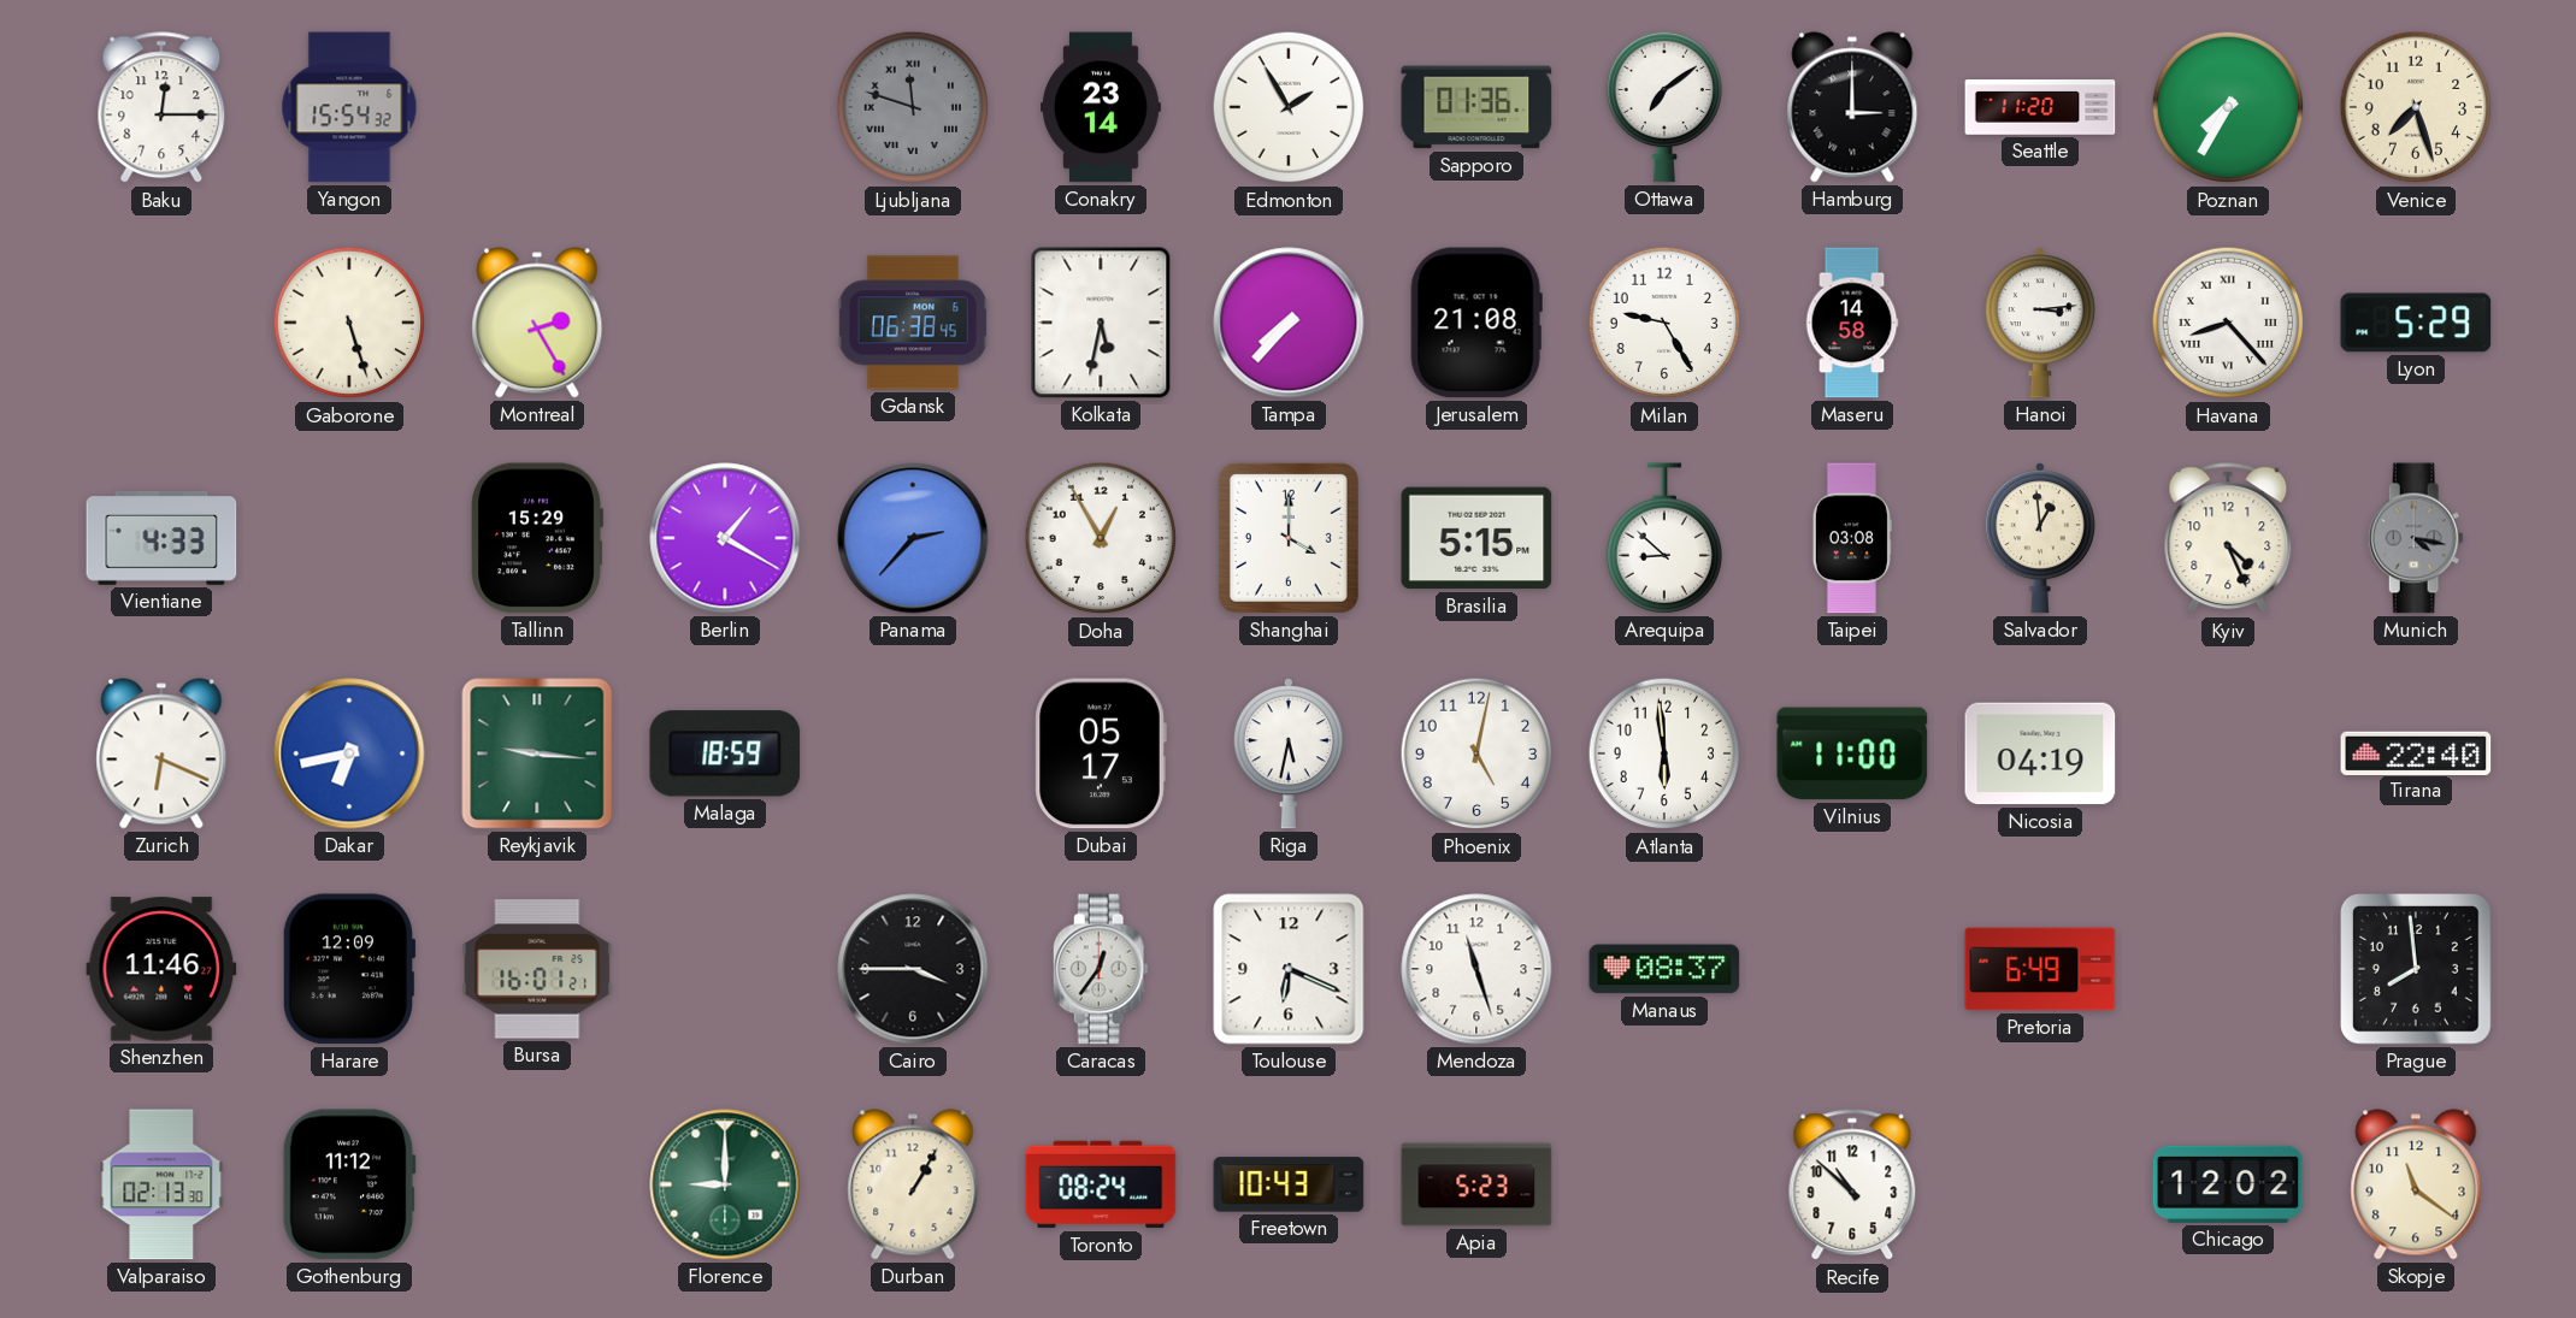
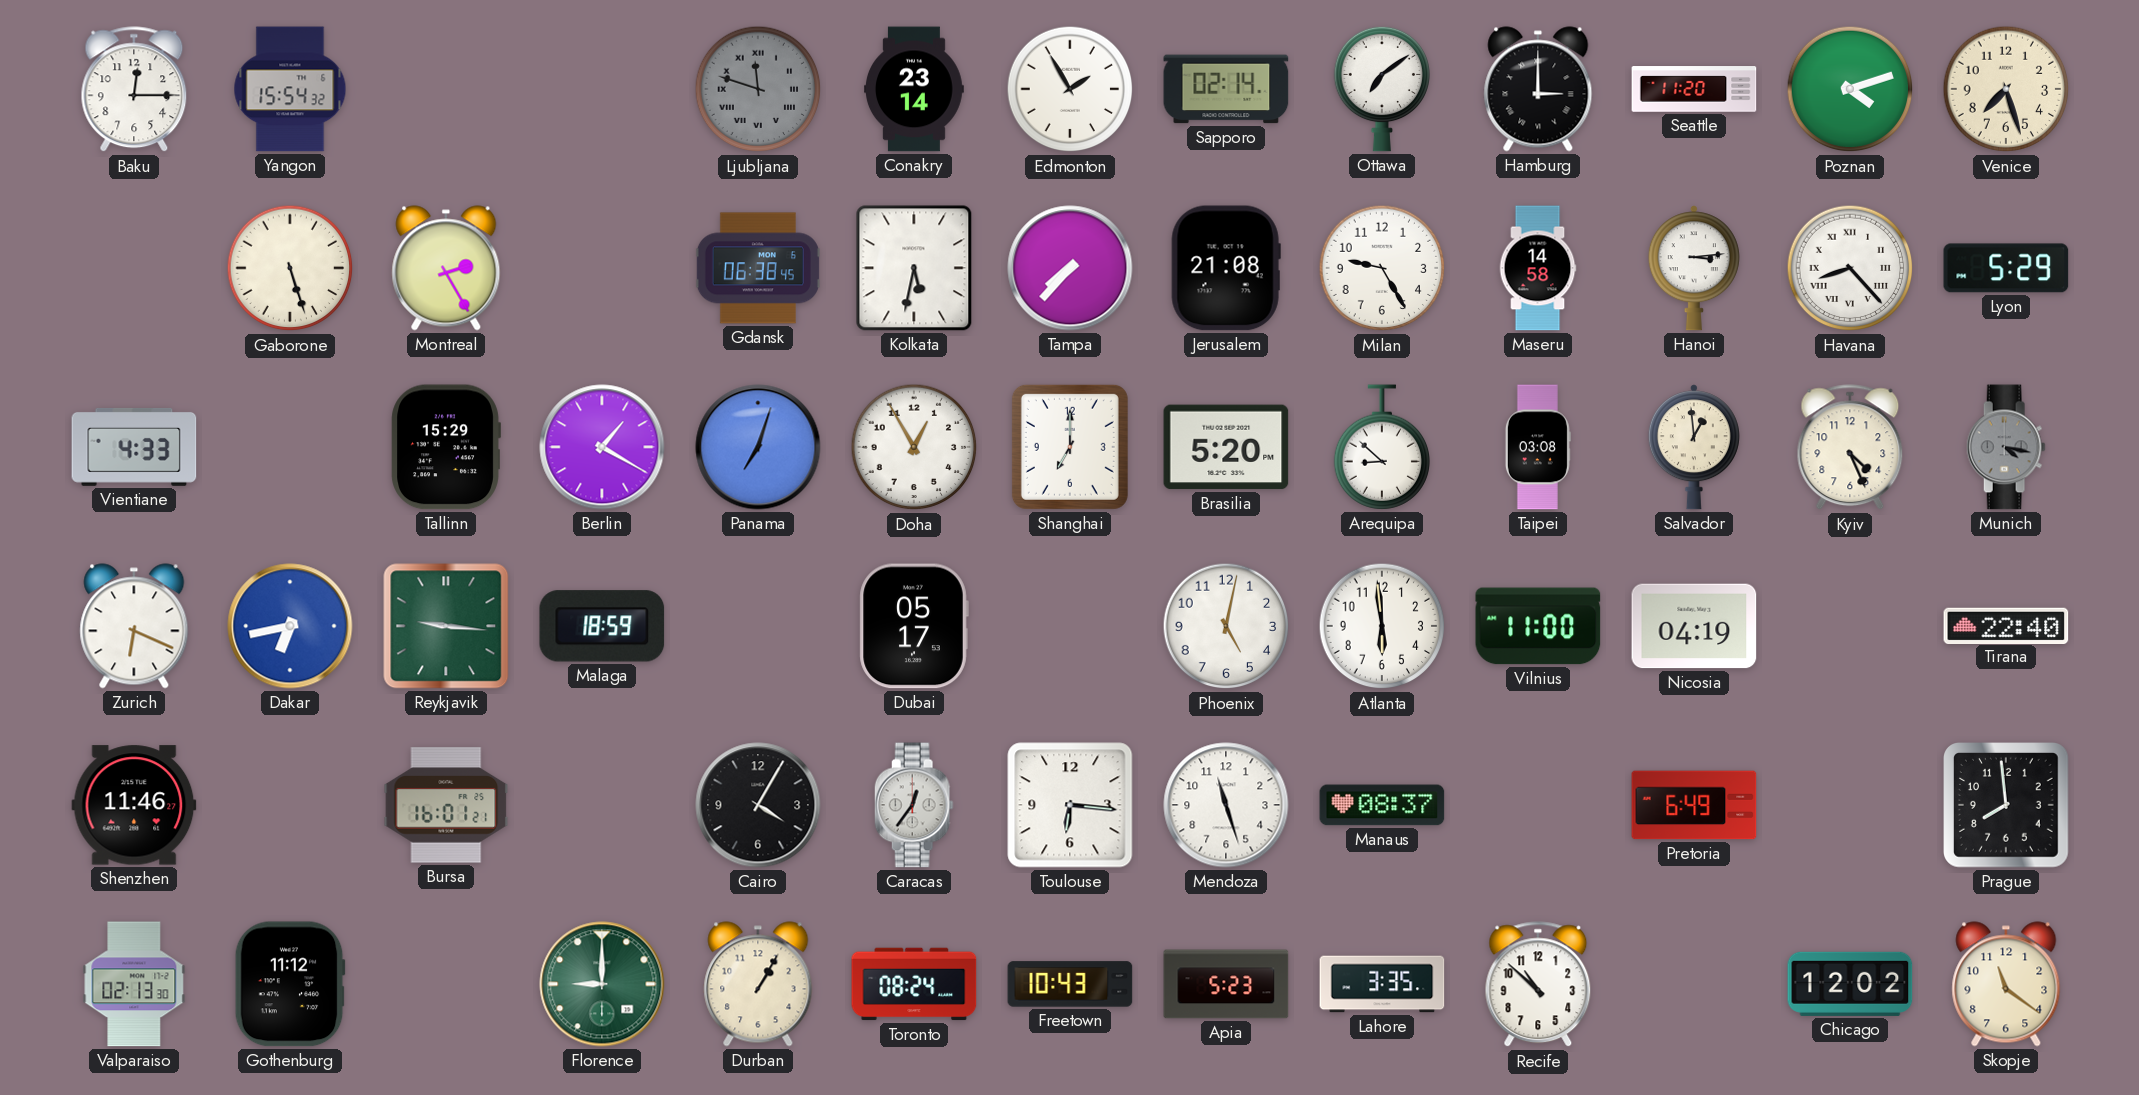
Sapporo: 01:36 -> 02:14
Poznan: 7:35 -> 4:12
Panama: 2:37 -> 7:03
Shanghai: 4:00 -> 7:00
Brasilia: 5:15 -> 5:20
Riga: 5:32 -> none
Harare: 12:09 -> none
Cairo: 3:45 -> 4:05
Toulouse: 6:19 -> 6:16
Lahore: none -> 3:35
